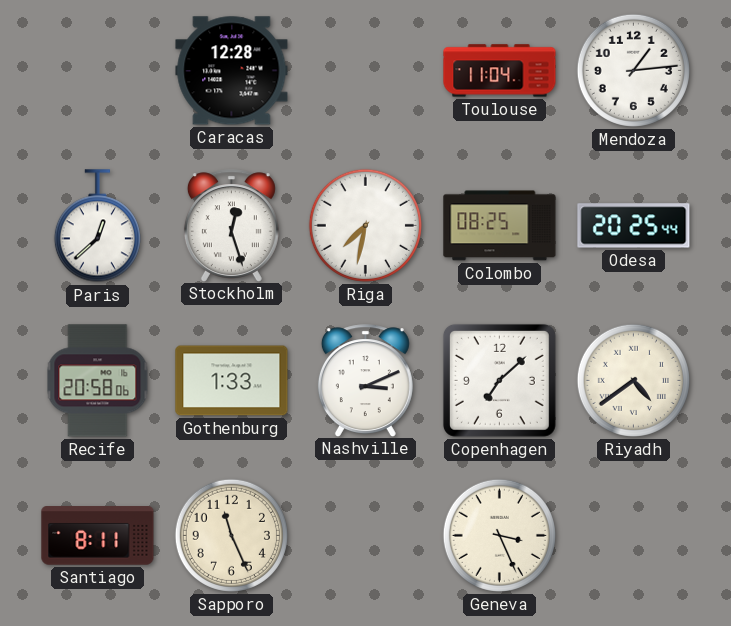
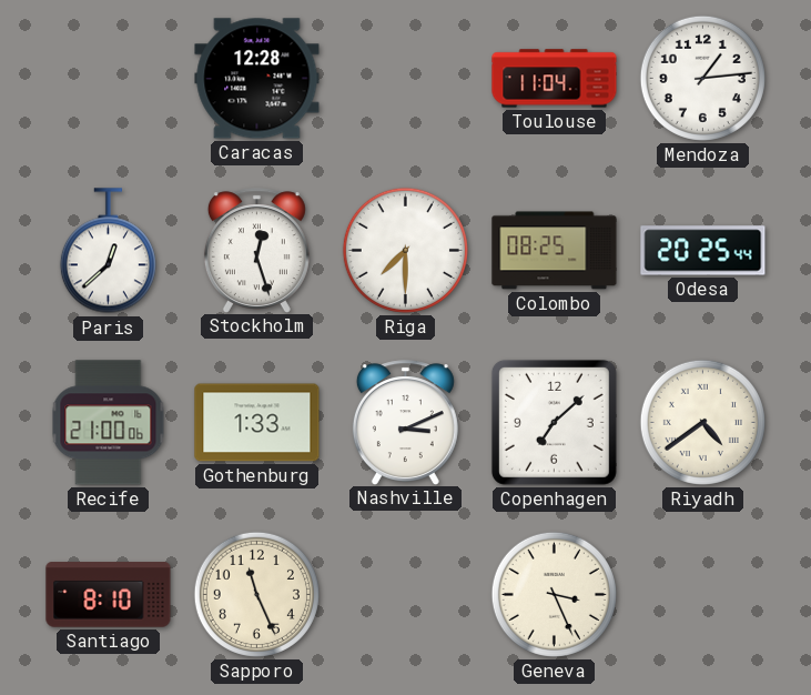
Riga: 7:32 -> 7:30
Recife: 20:58 -> 21:00
Santiago: 8:11 -> 8:10
